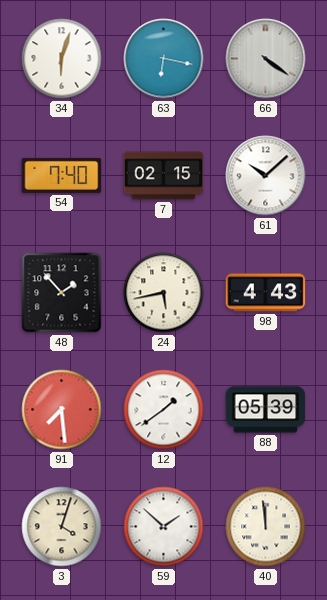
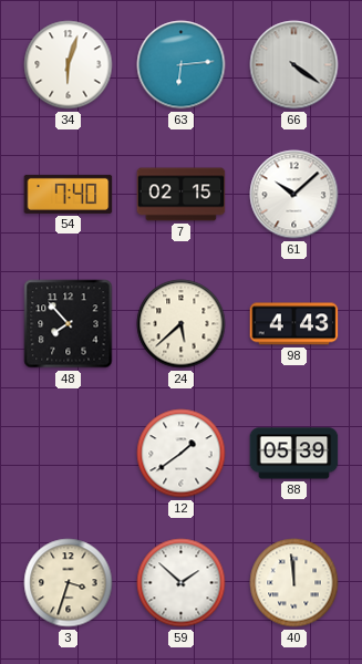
63: 6:17 -> 6:14
48: 1:53 -> 7:53
24: 5:43 -> 5:38
91: 7:29 -> none
3: 4:03 -> 3:33
